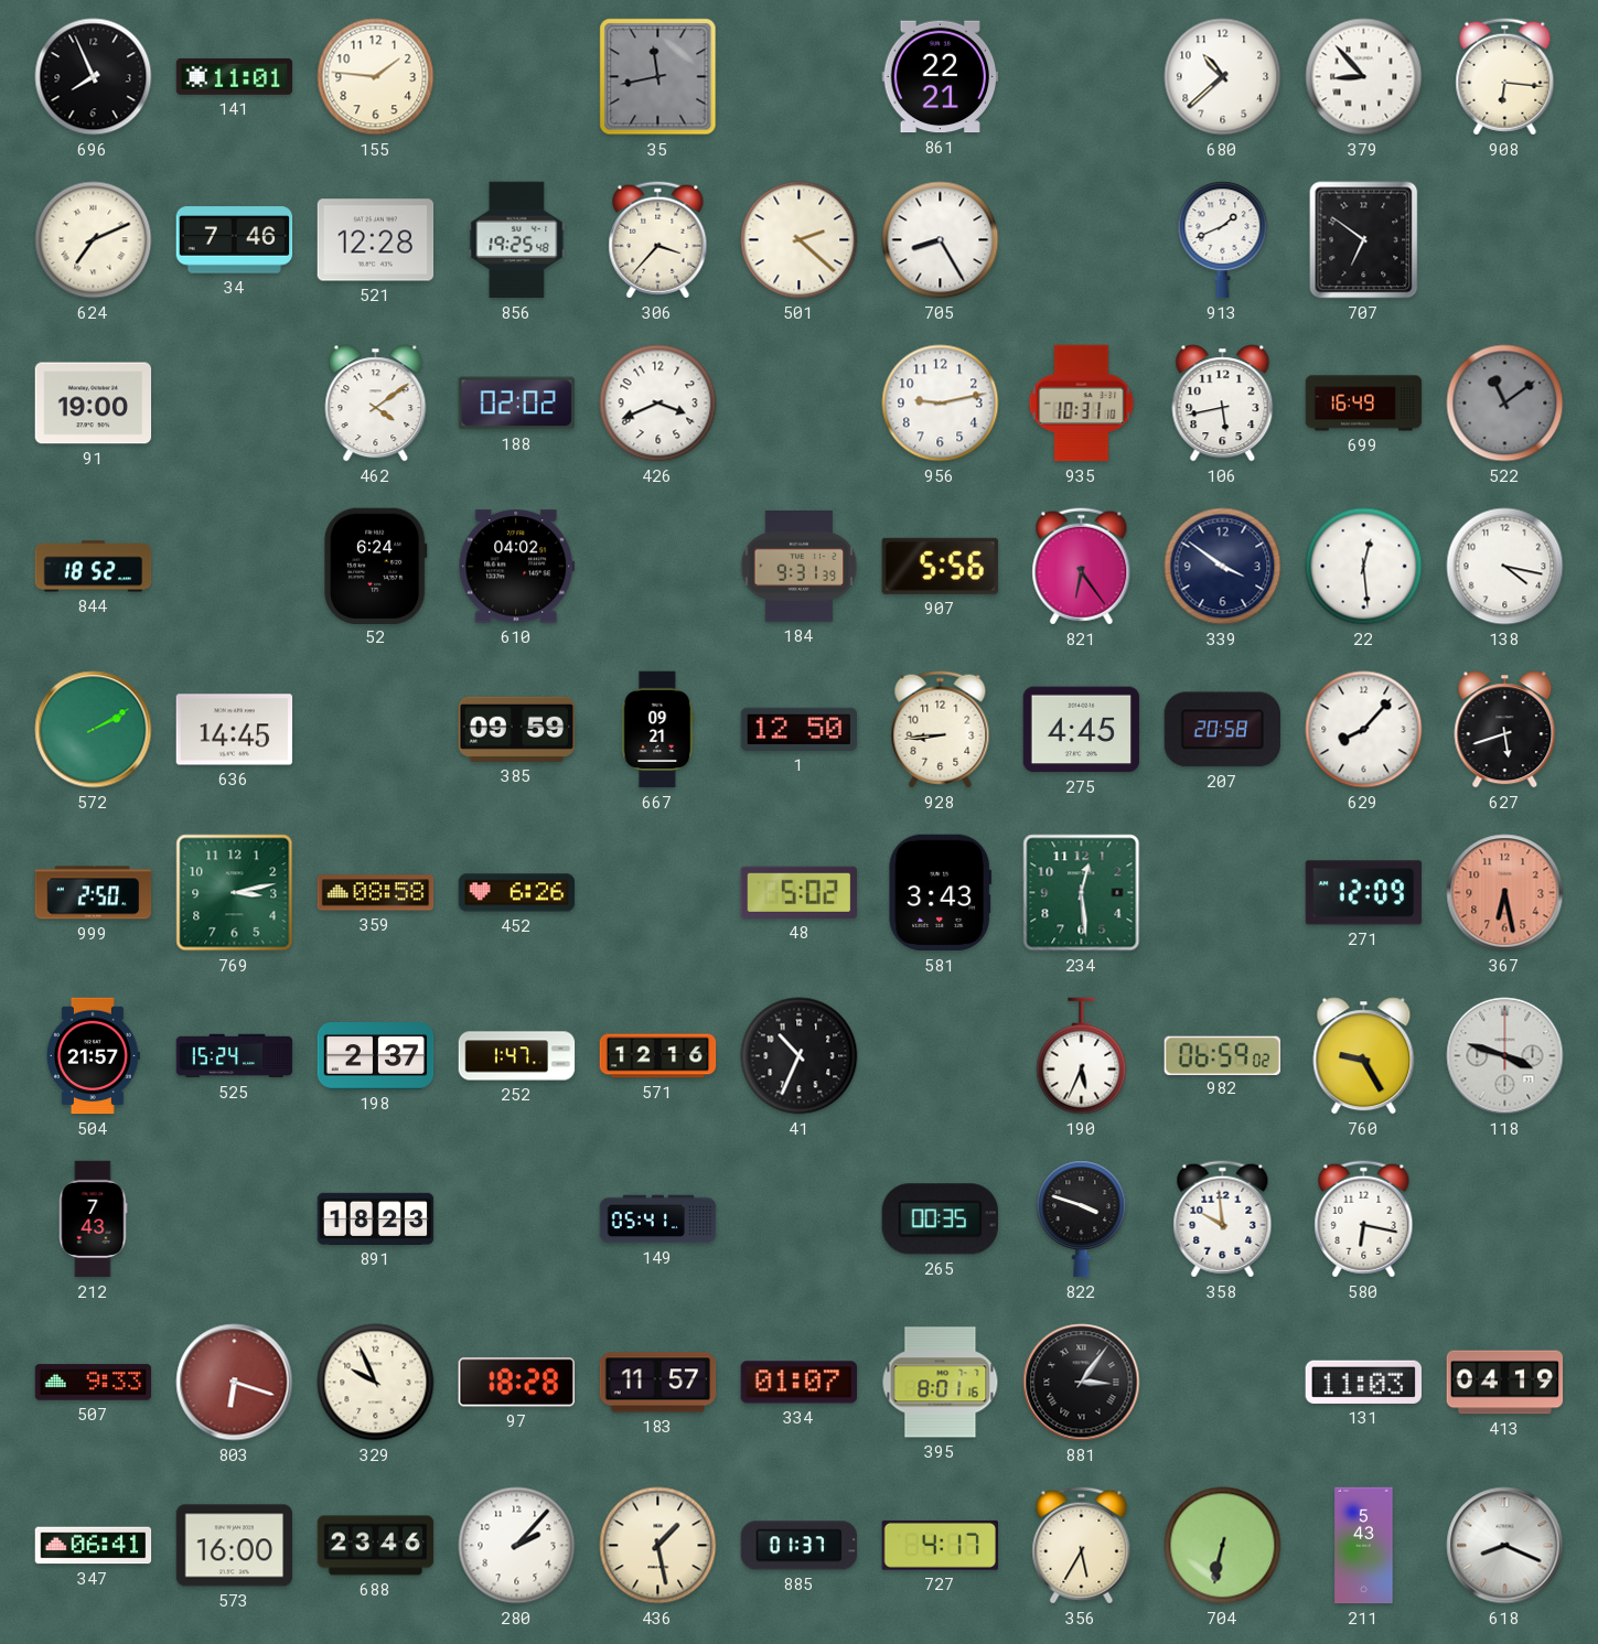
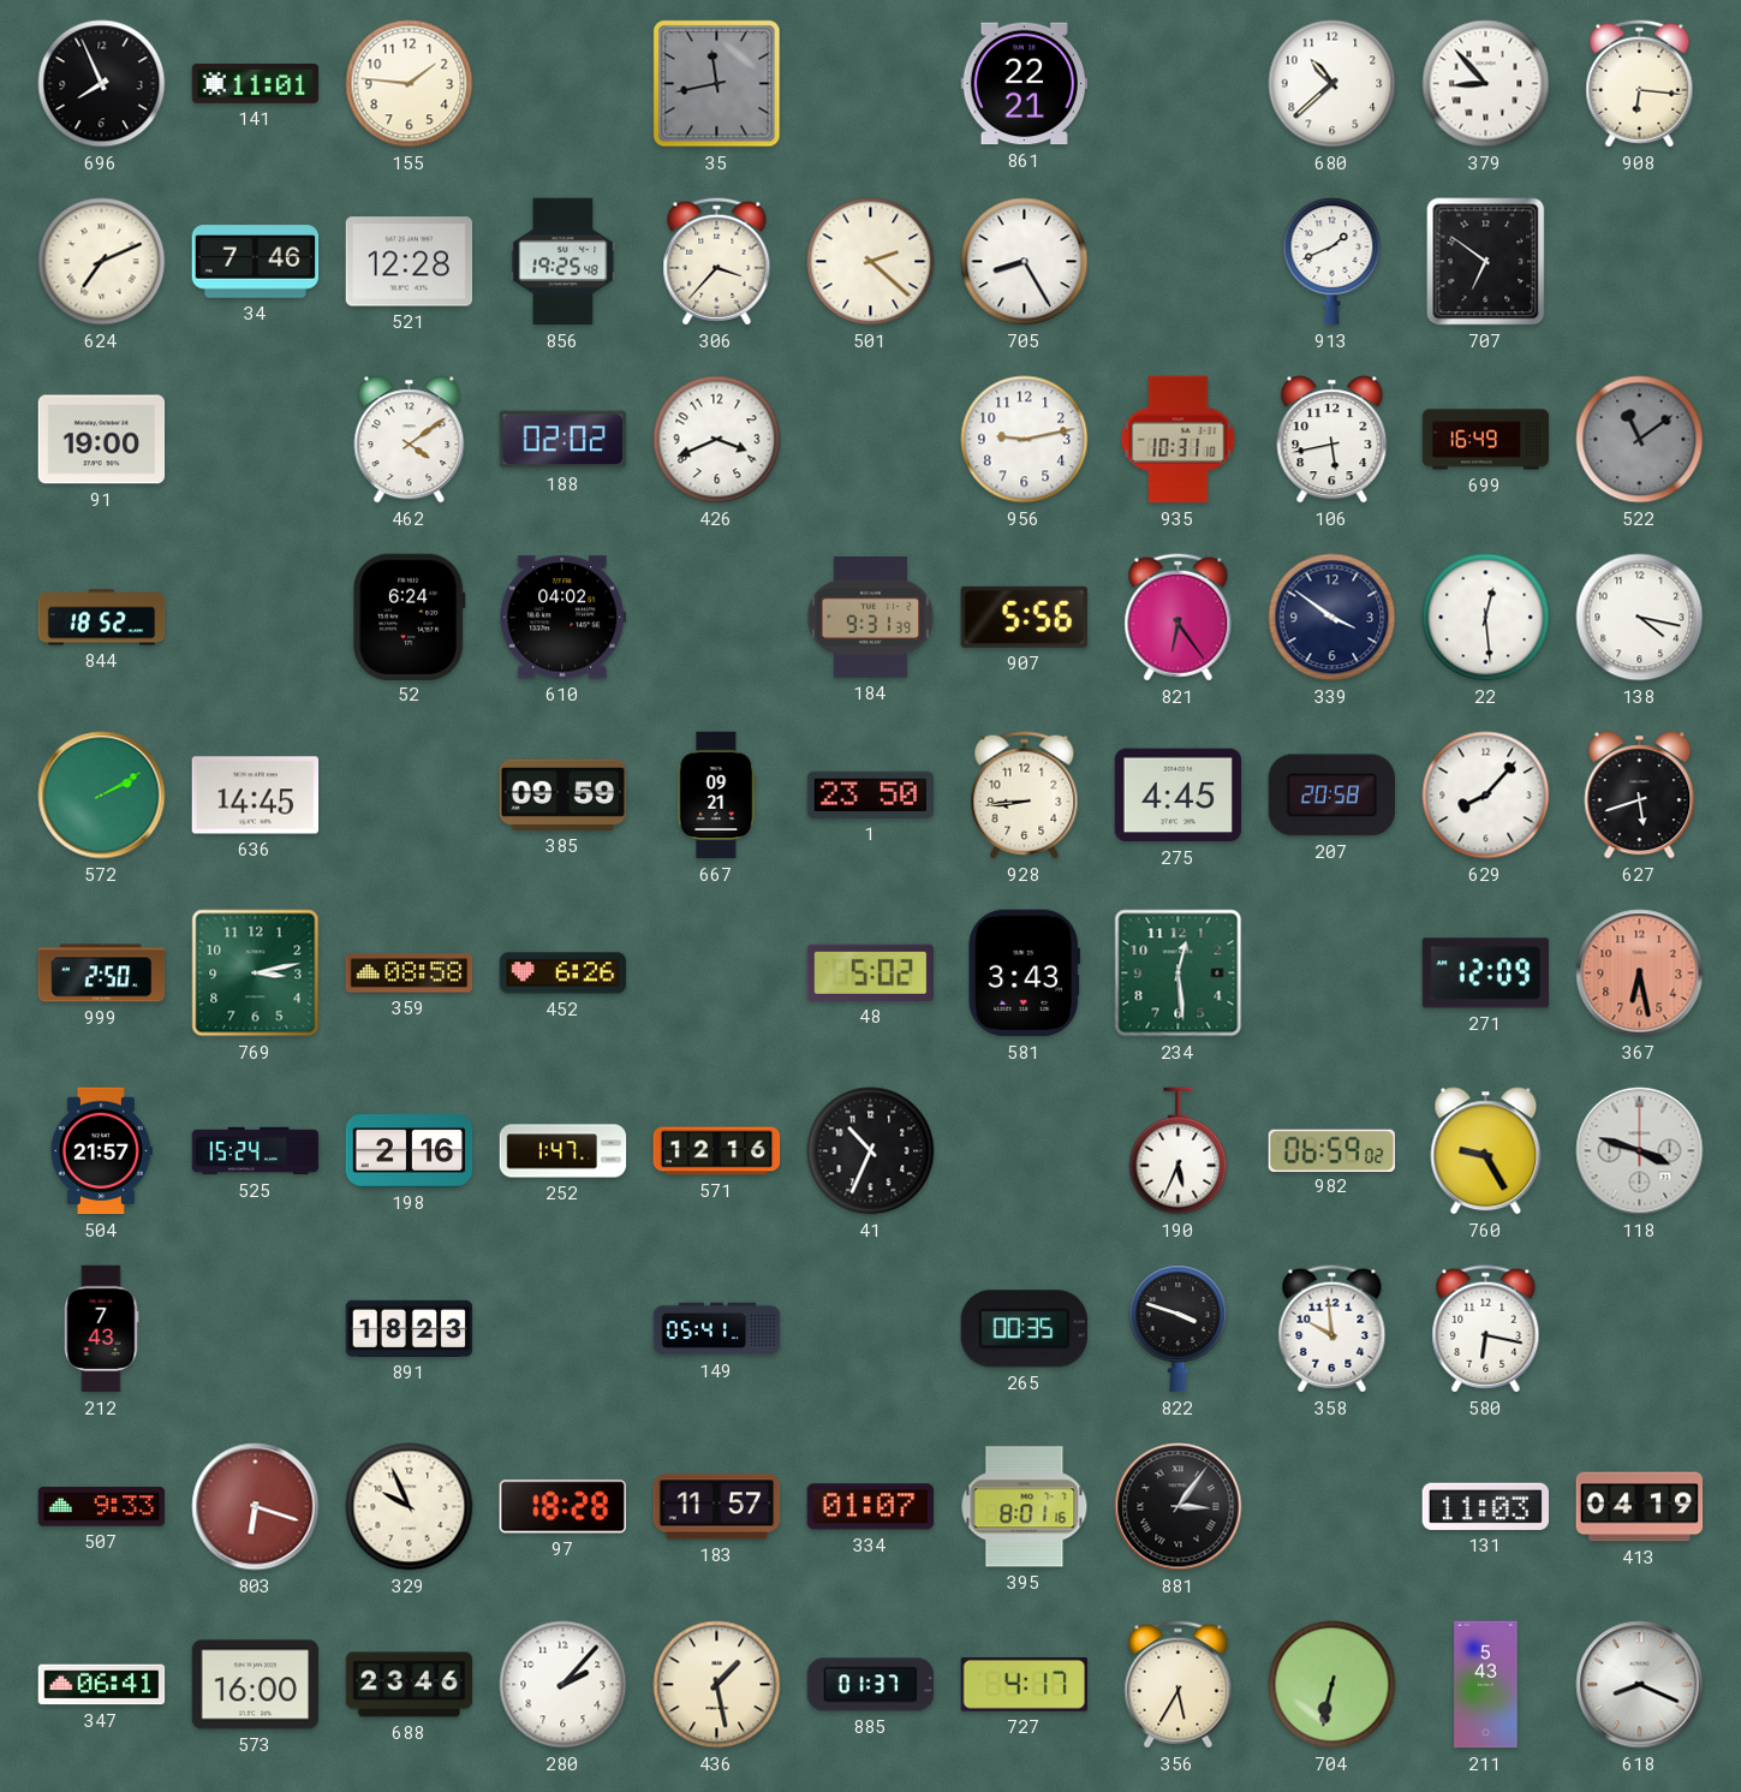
1: 12:50 -> 23:50
198: 2:37 -> 2:16
